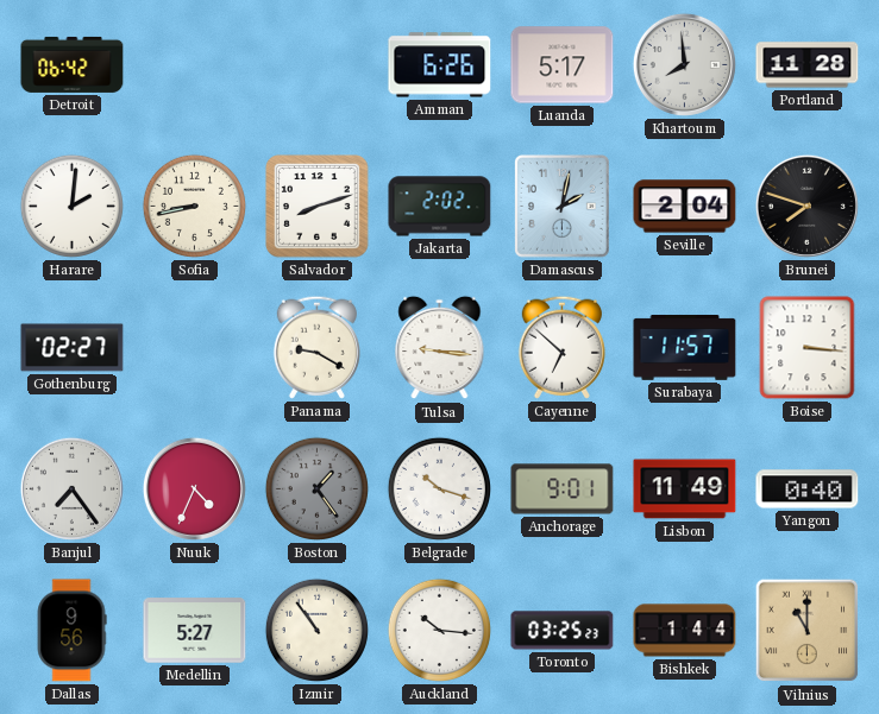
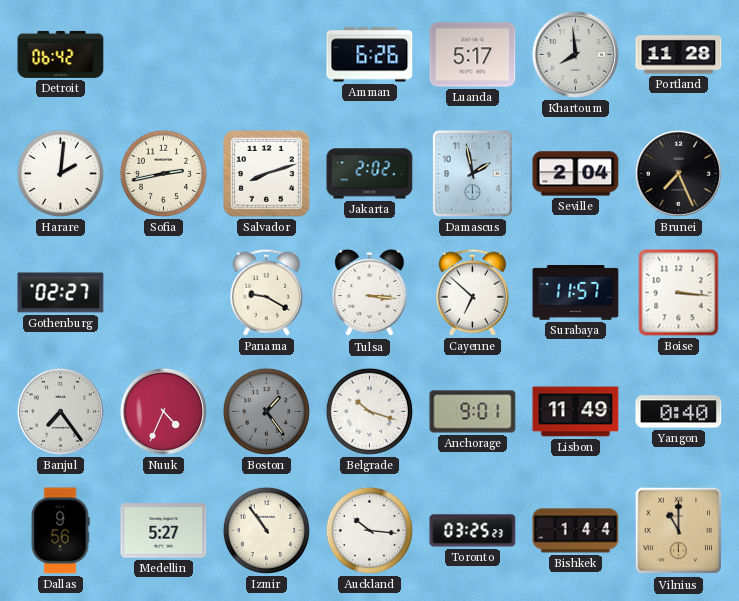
Sofia: 8:43 -> 2:43
Damascus: 2:02 -> 1:58
Brunei: 7:48 -> 7:26
Tulsa: 9:16 -> 3:16
